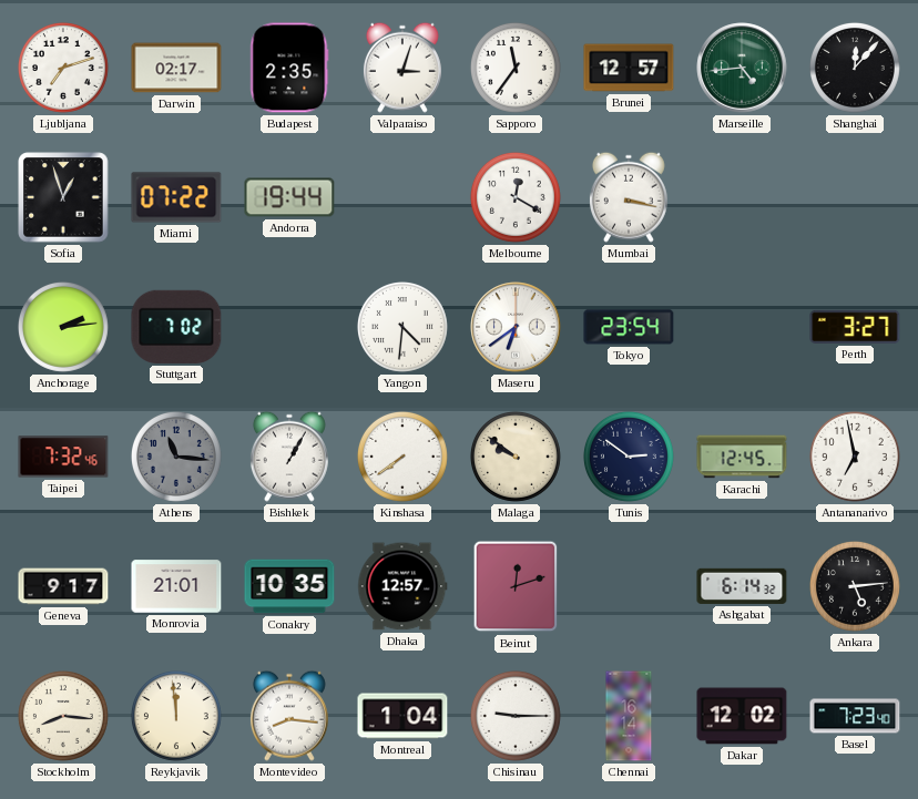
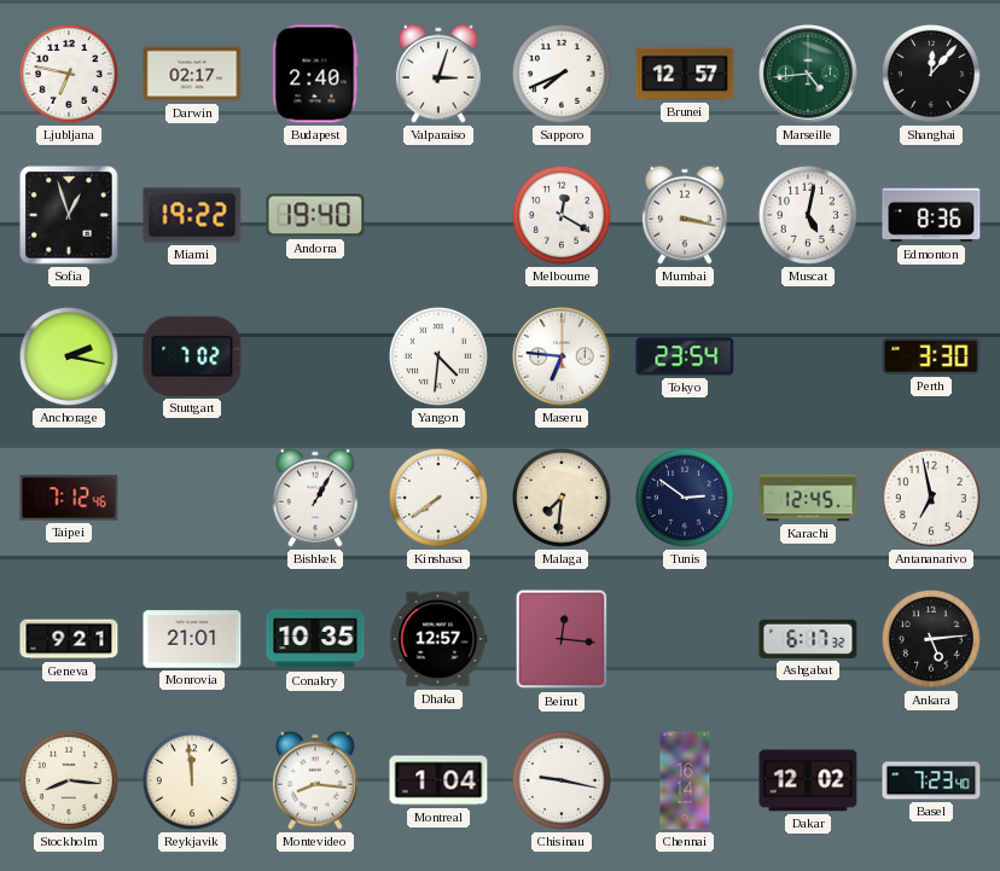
Ljubljana: 7:12 -> 6:47
Budapest: 2:35 -> 2:40
Sapporo: 11:36 -> 7:41
Miami: 07:22 -> 19:22
Andorra: 19:44 -> 19:40
Muscat: none -> 5:02
Edmonton: none -> 8:36
Anchorage: 2:14 -> 2:17
Maseru: 6:39 -> 6:46
Perth: 3:27 -> 3:30
Taipei: 7:32 -> 7:12
Athens: 11:16 -> none
Malaga: 9:51 -> 7:31
Geneva: 9:17 -> 9:21
Beirut: 12:12 -> 12:16
Ashgabat: 6:14 -> 6:17
Chisinau: 9:15 -> 9:17
